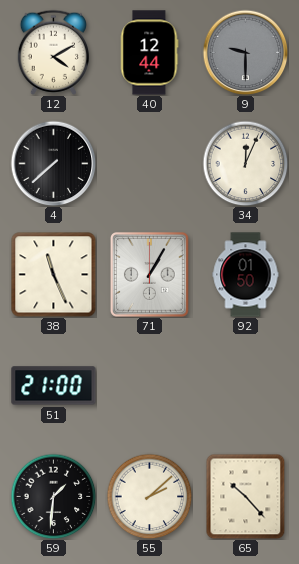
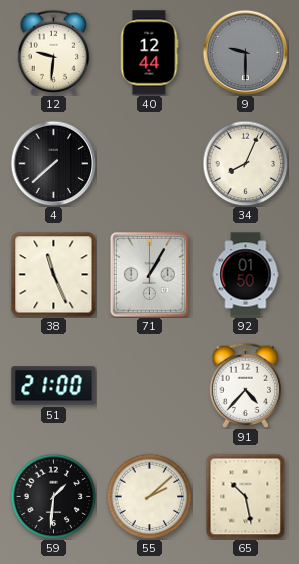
12: 4:10 -> 9:31
34: 12:04 -> 8:04
91: none -> 4:37
65: 10:23 -> 10:28
